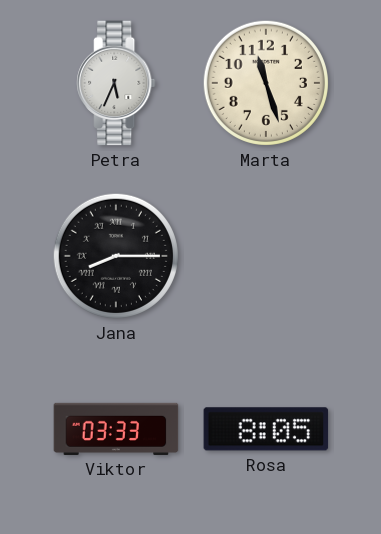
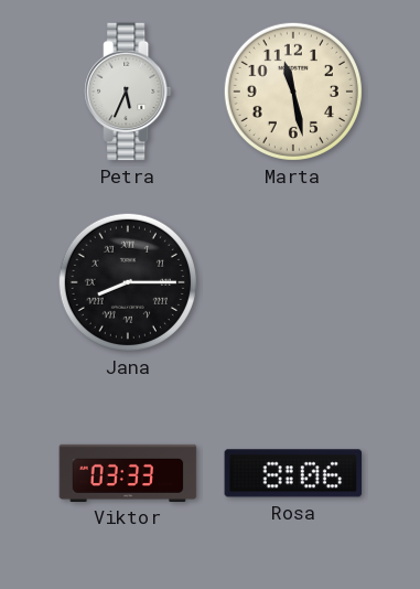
Marta: 11:27 -> 11:28
Rosa: 8:05 -> 8:06
